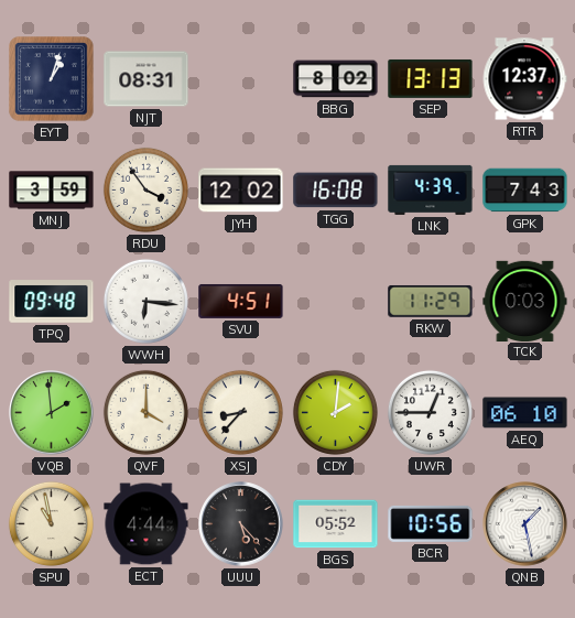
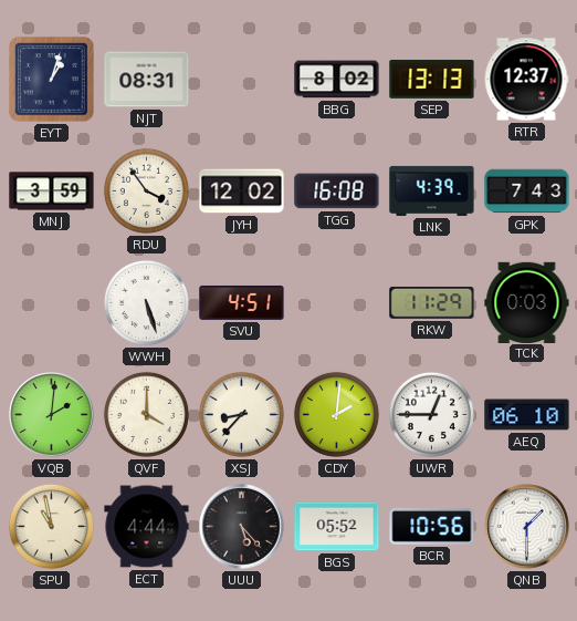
TPQ: 09:48 -> none
WWH: 6:16 -> 5:27
VQB: 1:59 -> 2:01
QNB: 1:28 -> 1:30
